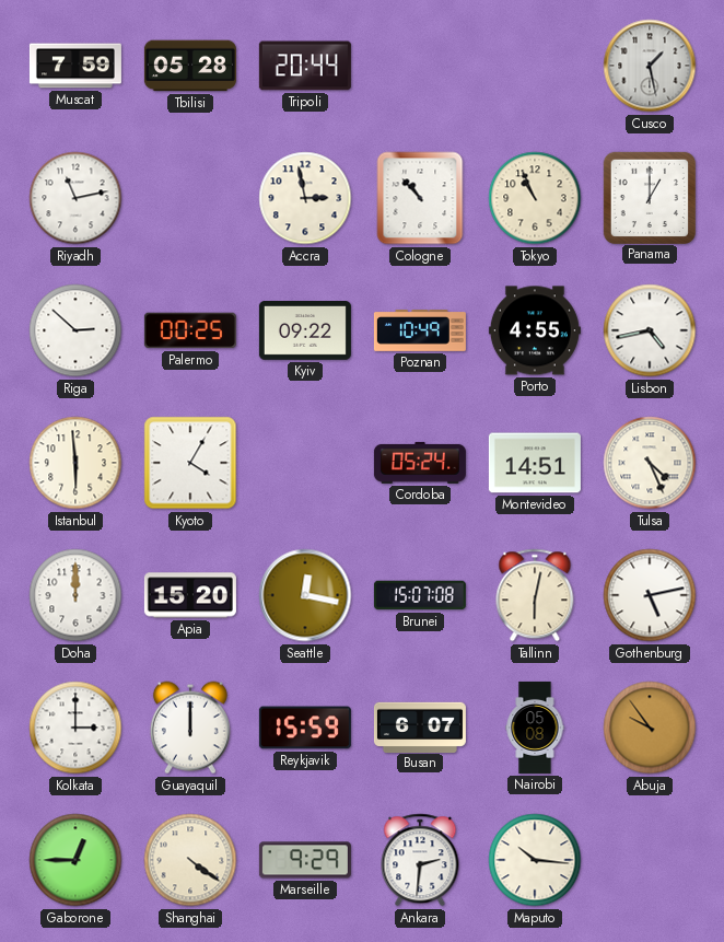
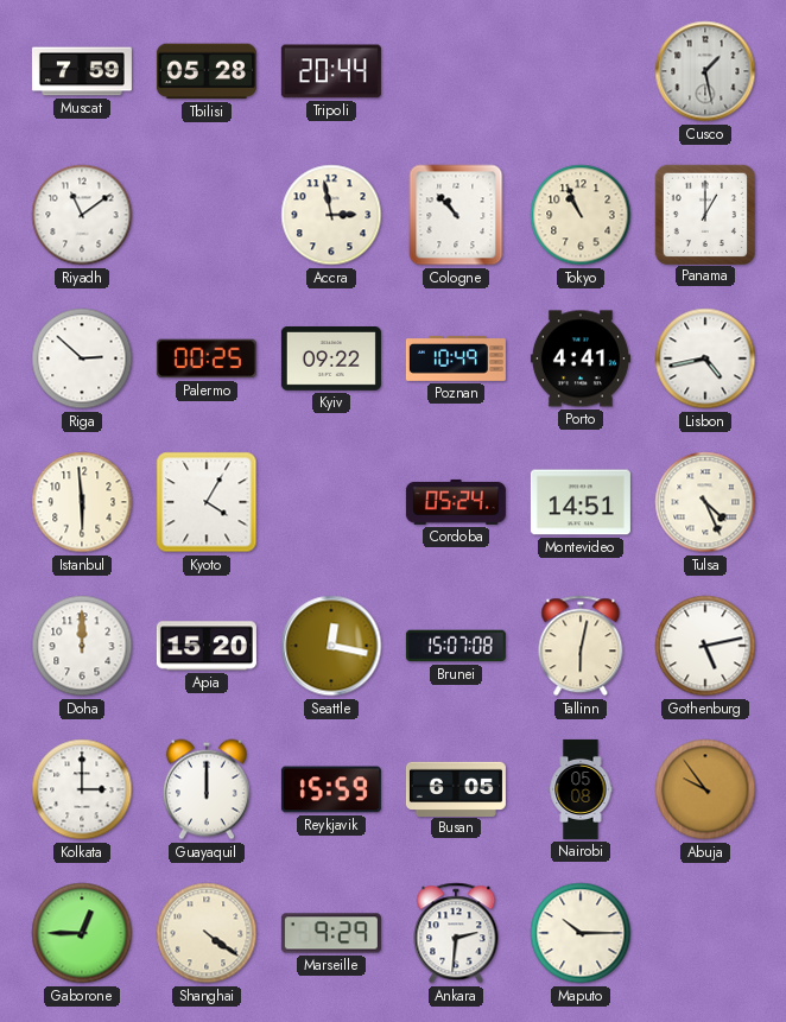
Riyadh: 11:13 -> 11:09
Porto: 4:55 -> 4:41
Busan: 6:07 -> 6:05
Maputo: 10:16 -> 10:15
